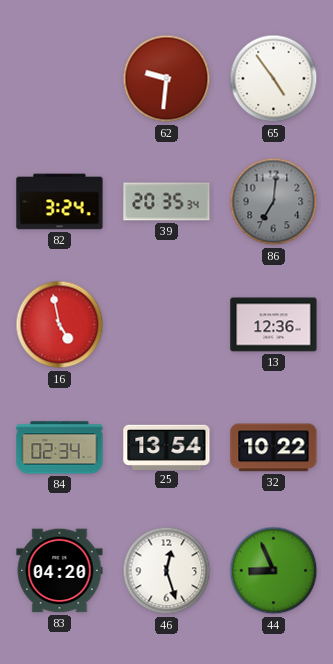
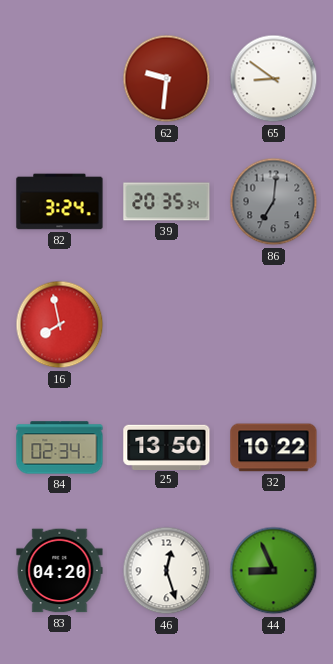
65: 4:54 -> 8:51
16: 4:58 -> 7:58
13: 12:36 -> none
25: 13:54 -> 13:50
